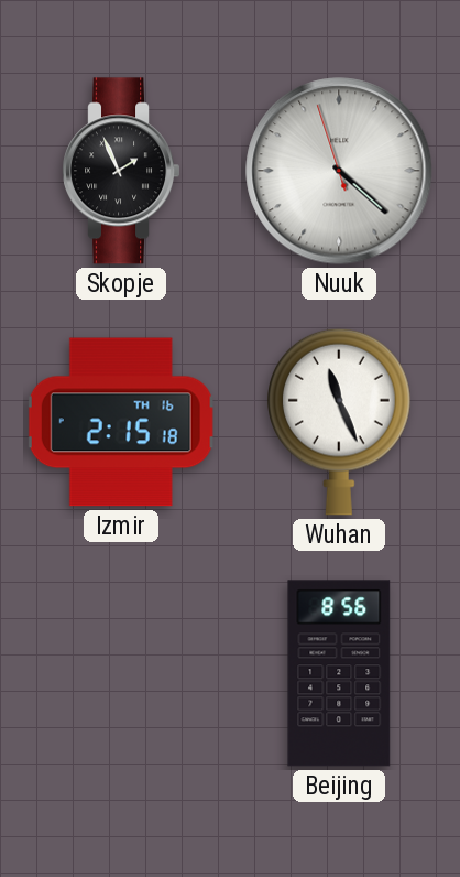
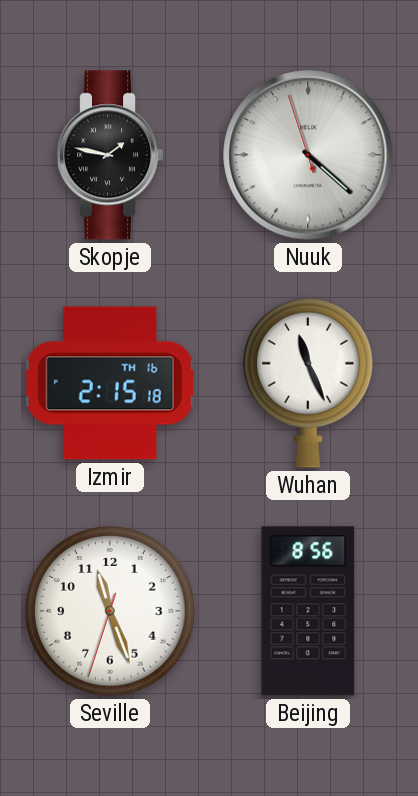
Skopje: 1:56 -> 1:47
Seville: none -> 11:26
